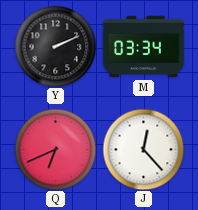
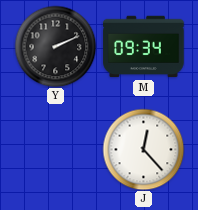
M: 03:34 -> 09:34
Q: 6:41 -> none
